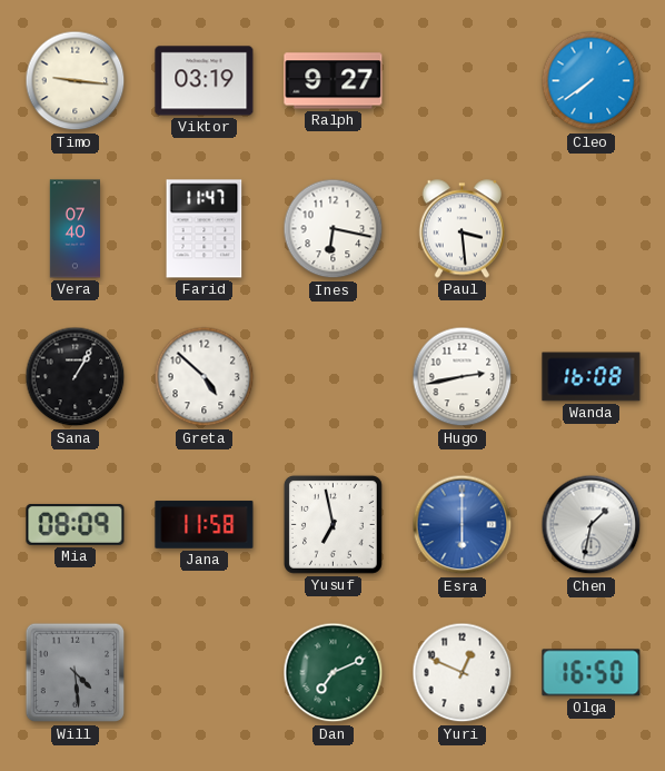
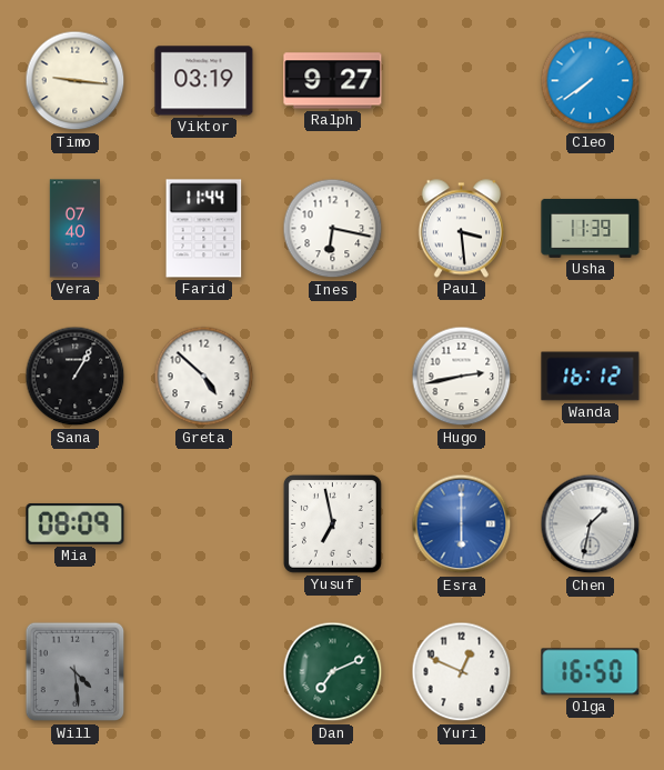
Farid: 11:47 -> 11:44
Usha: none -> 11:39
Wanda: 16:08 -> 16:12
Jana: 11:58 -> none
